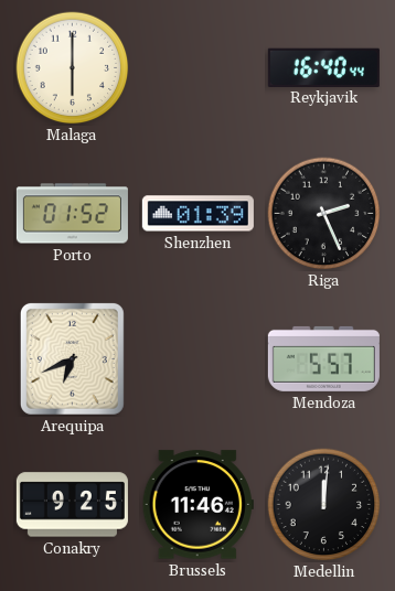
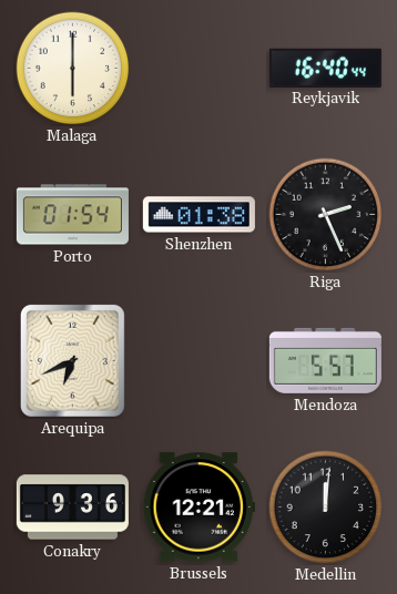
Porto: 01:52 -> 01:54
Shenzhen: 01:39 -> 01:38
Conakry: 9:25 -> 9:36
Brussels: 11:46 -> 12:21
